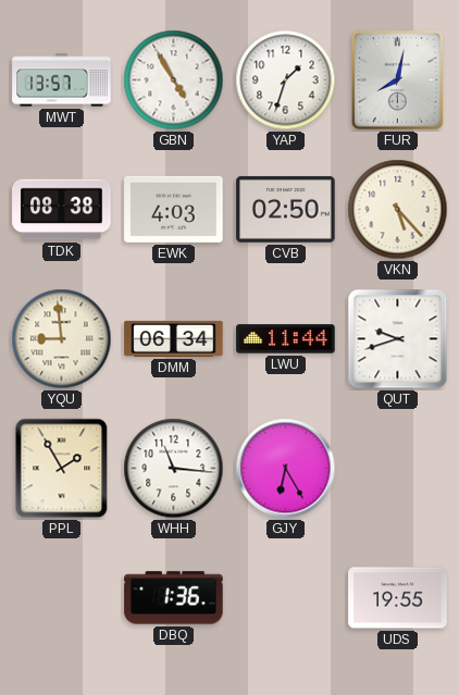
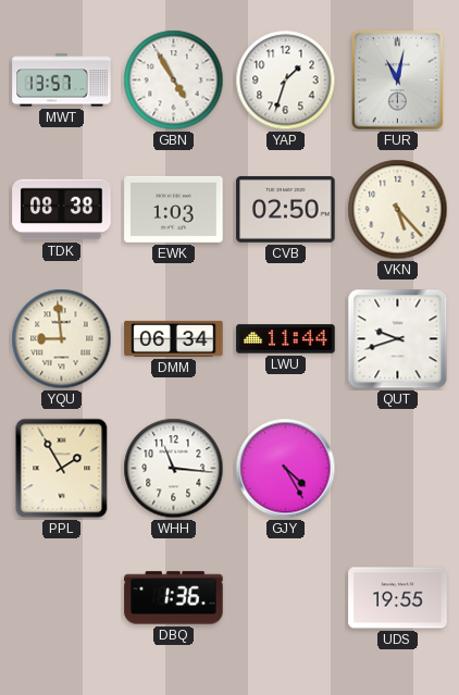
FUR: 8:02 -> 11:02
EWK: 4:03 -> 1:03
GJY: 6:25 -> 4:25
